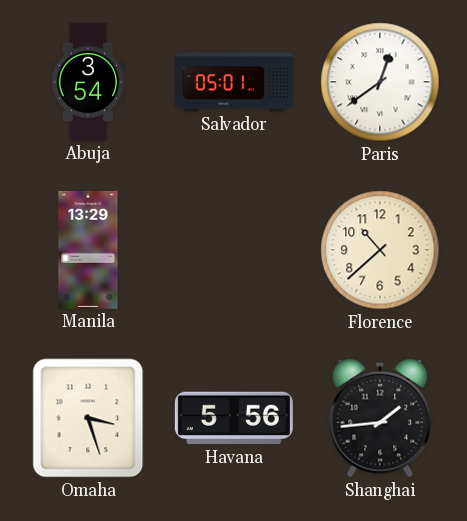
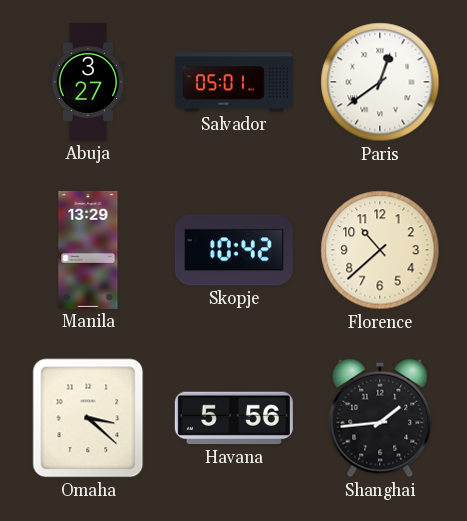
Abuja: 3:54 -> 3:27
Skopje: none -> 10:42
Omaha: 3:27 -> 3:22
